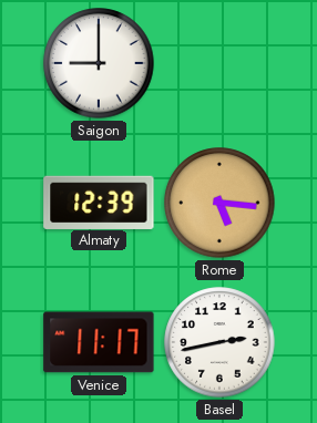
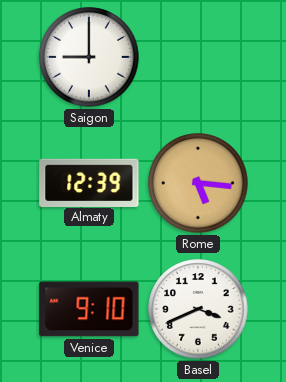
Venice: 11:17 -> 9:10
Basel: 2:43 -> 3:41
